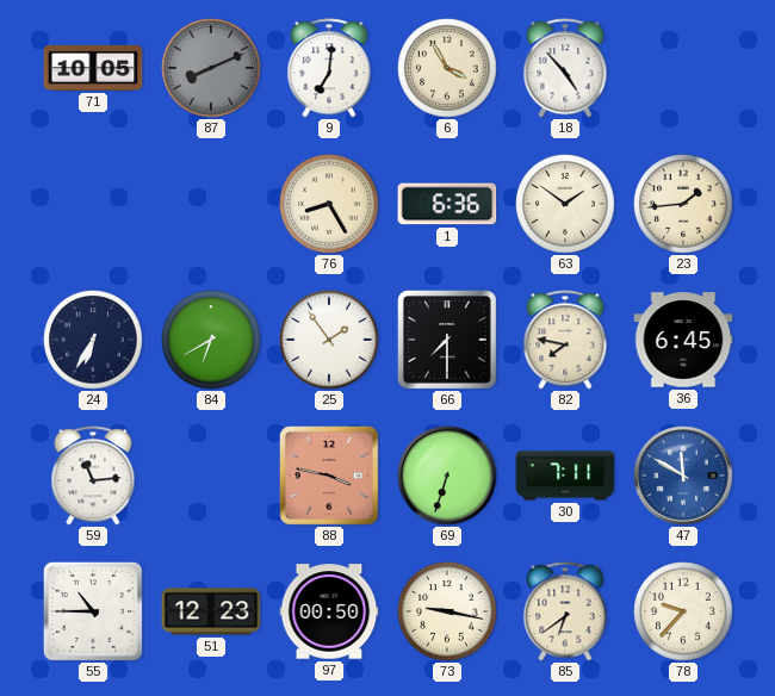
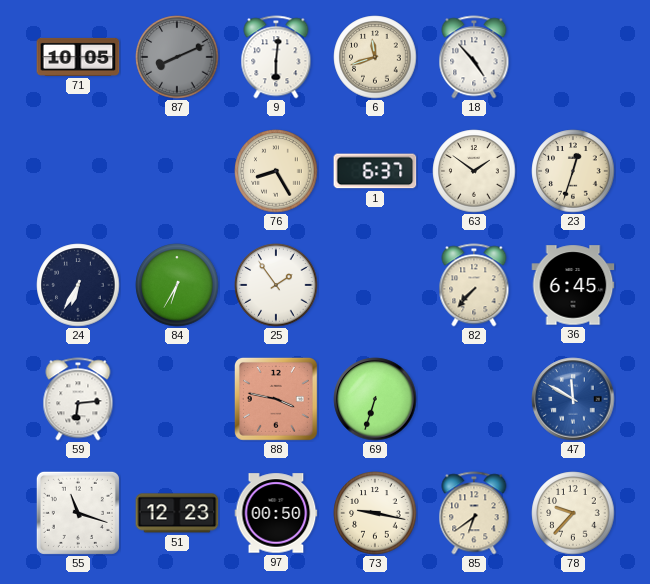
9: 7:01 -> 6:01
6: 3:55 -> 11:42
1: 6:36 -> 6:37
23: 1:44 -> 12:33
84: 6:40 -> 6:35
66: 7:30 -> none
82: 7:47 -> 7:37
59: 11:14 -> 6:14
30: 7:11 -> none
55: 10:45 -> 11:18
